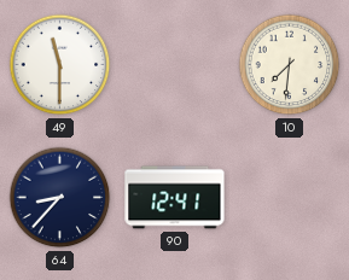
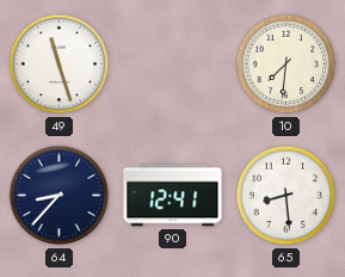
49: 11:30 -> 11:27
65: none -> 8:29
